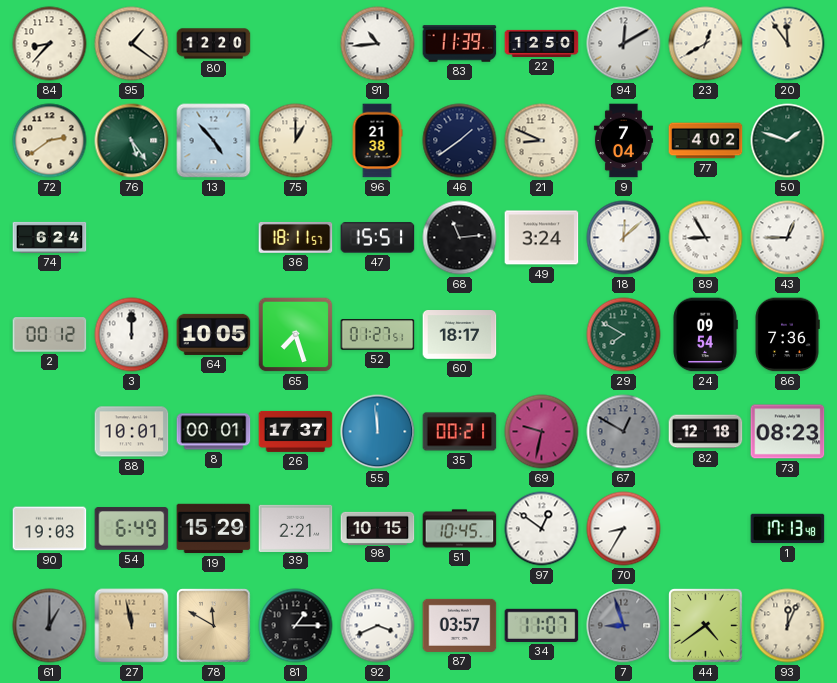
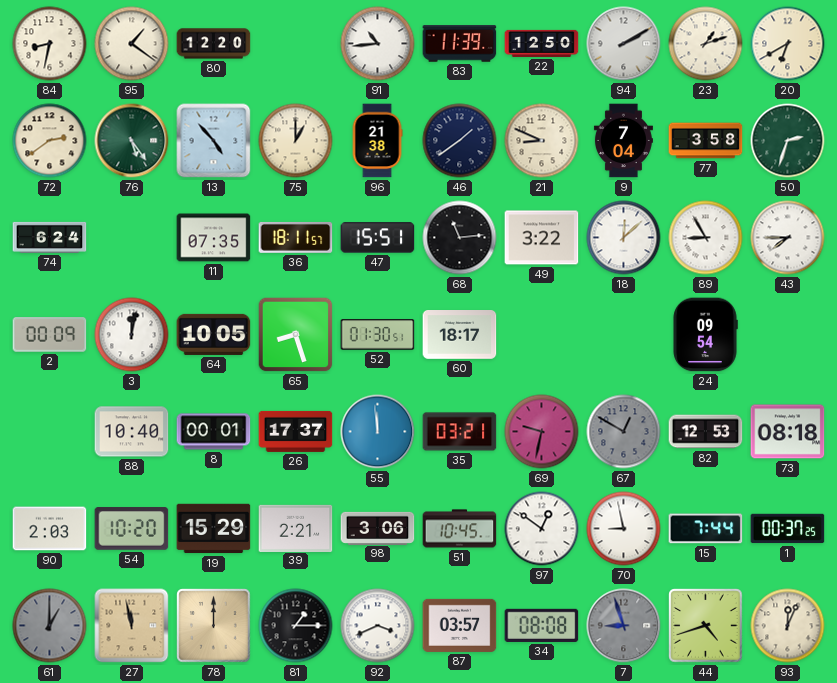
84: 8:37 -> 8:32
94: 12:10 -> 2:10
23: 12:40 -> 1:12
20: 11:54 -> 6:40
77: 4:02 -> 3:58
50: 1:48 -> 2:33
11: none -> 07:35
49: 3:24 -> 3:22
43: 12:45 -> 7:45
2: 00:12 -> 00:09
3: 12:00 -> 12:02
65: 7:27 -> 8:27
52: 01:27 -> 01:30
29: 7:50 -> none
86: 7:36 -> none
88: 10:01 -> 10:40
35: 00:21 -> 03:21
82: 12:18 -> 12:53
73: 08:23 -> 08:18
90: 19:03 -> 2:03
54: 6:49 -> 10:20
98: 10:15 -> 3:06
70: 8:35 -> 8:58
15: none -> 7:44
1: 17:13 -> 00:37
78: 11:50 -> 12:00
34: 11:07 -> 08:08
44: 4:39 -> 4:42
